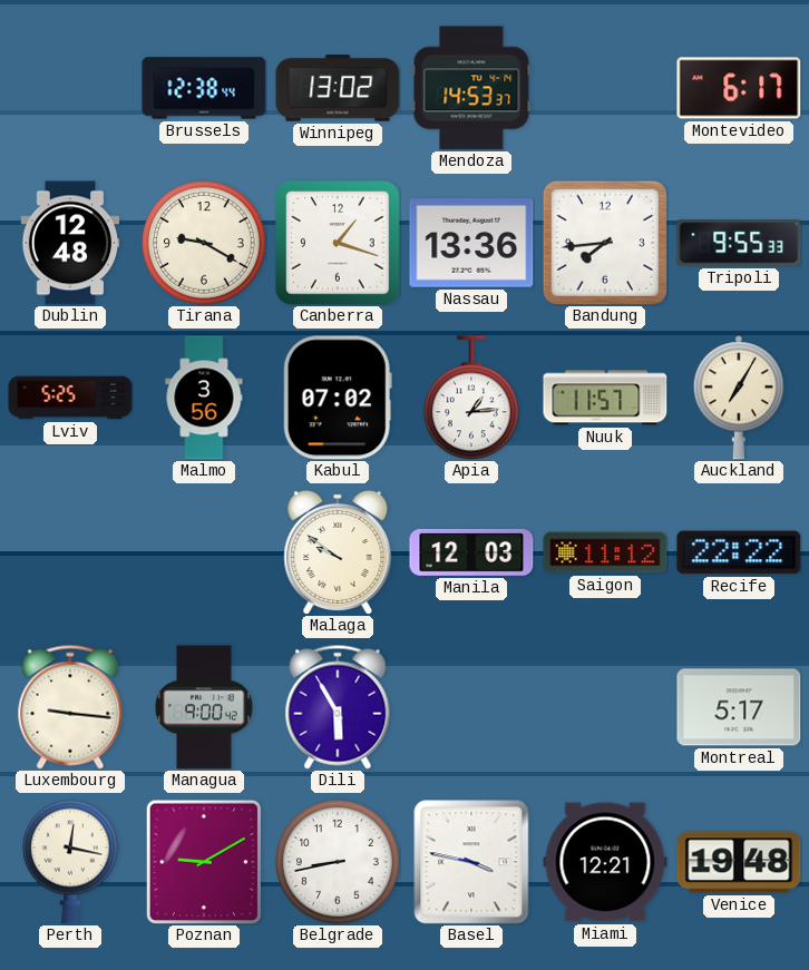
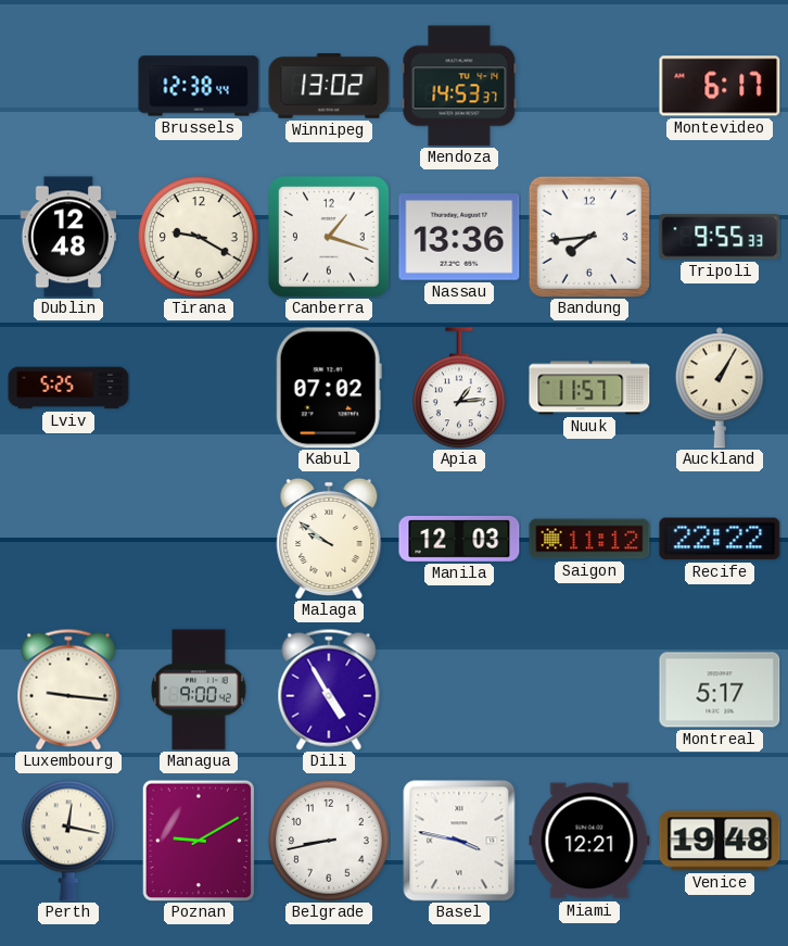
Malmo: 3:56 -> none
Auckland: 7:05 -> 1:05
Dili: 5:55 -> 4:55
